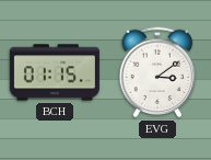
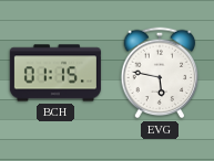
EVG: 3:09 -> 5:47
